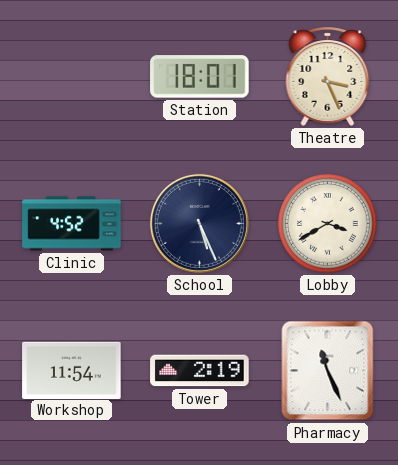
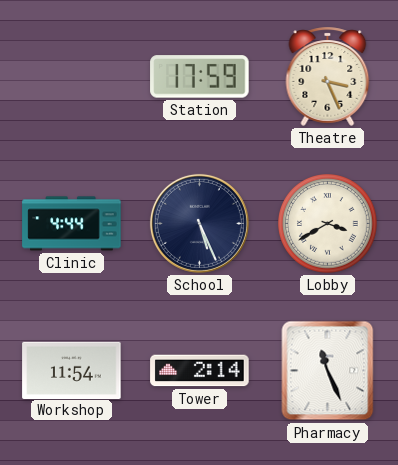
Station: 18:01 -> 17:59
Clinic: 4:52 -> 4:44
Tower: 2:19 -> 2:14
